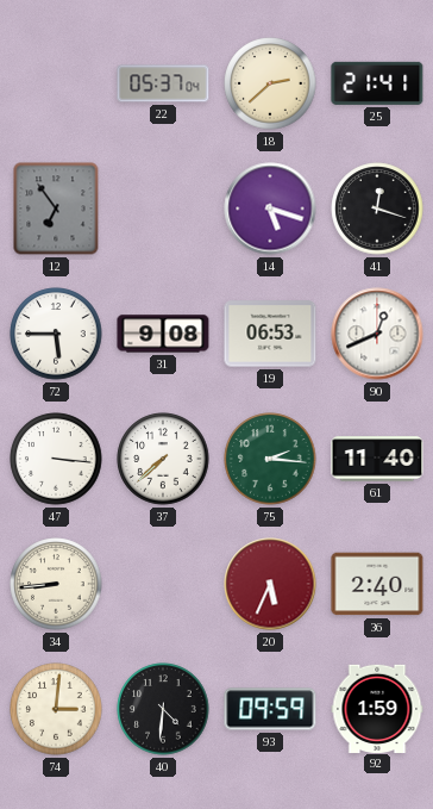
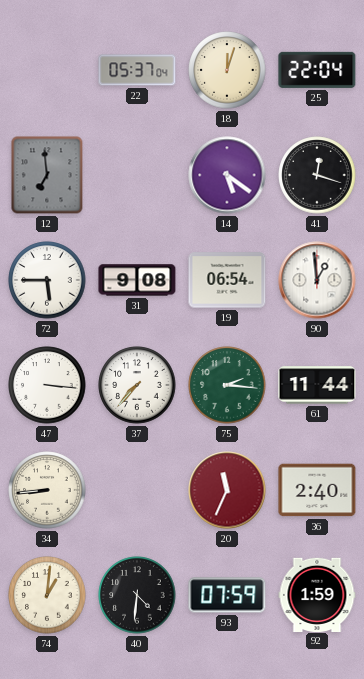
18: 2:38 -> 12:03
25: 21:41 -> 22:04
12: 6:54 -> 6:59
14: 5:18 -> 5:21
19: 06:53 -> 06:54
90: 12:41 -> 12:59
37: 7:38 -> 7:37
61: 11:40 -> 11:44
20: 5:34 -> 11:34
74: 3:01 -> 1:01
93: 09:59 -> 07:59
